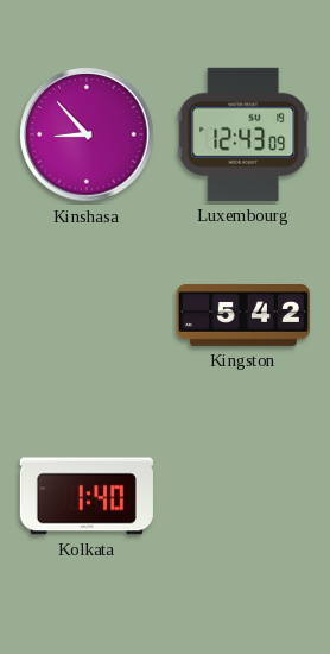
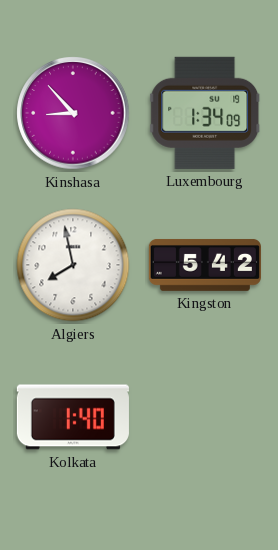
Luxembourg: 12:43 -> 1:34
Algiers: none -> 7:58
